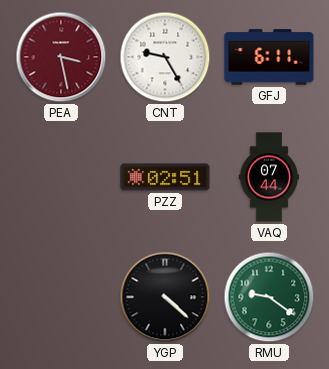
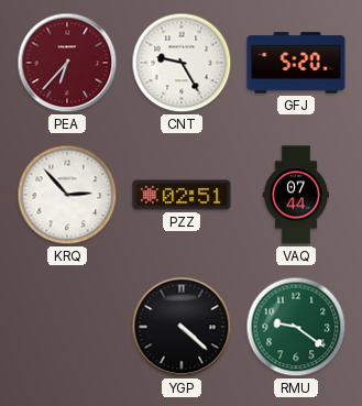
PEA: 3:28 -> 6:37
GFJ: 6:11 -> 5:20
KRQ: none -> 2:53
